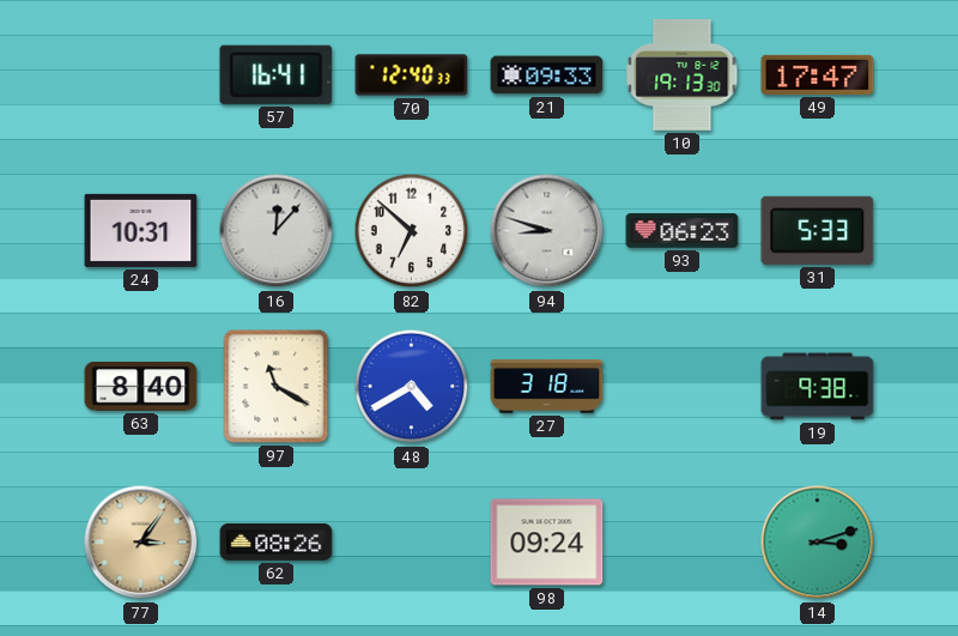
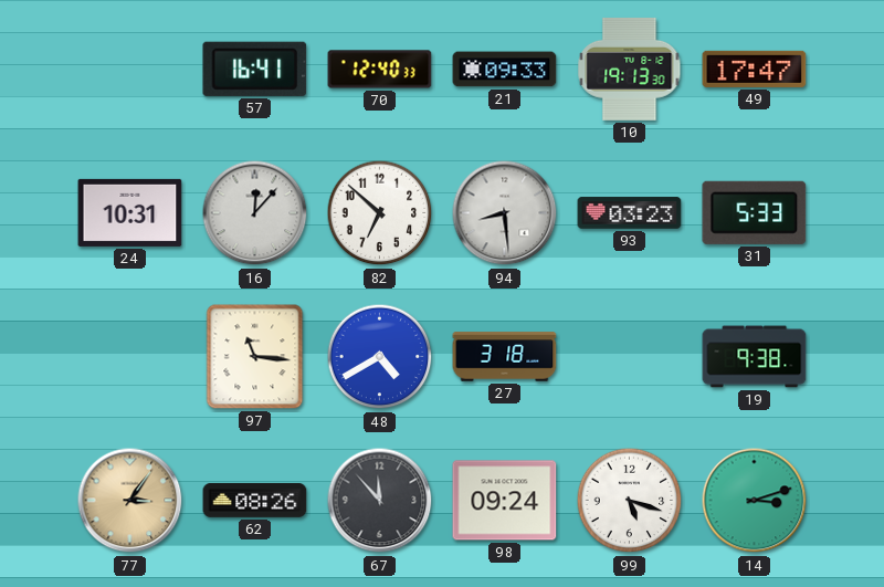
94: 8:48 -> 8:29
93: 06:23 -> 03:23
63: 8:40 -> none
97: 11:20 -> 11:16
67: none -> 11:53
99: none -> 5:18
